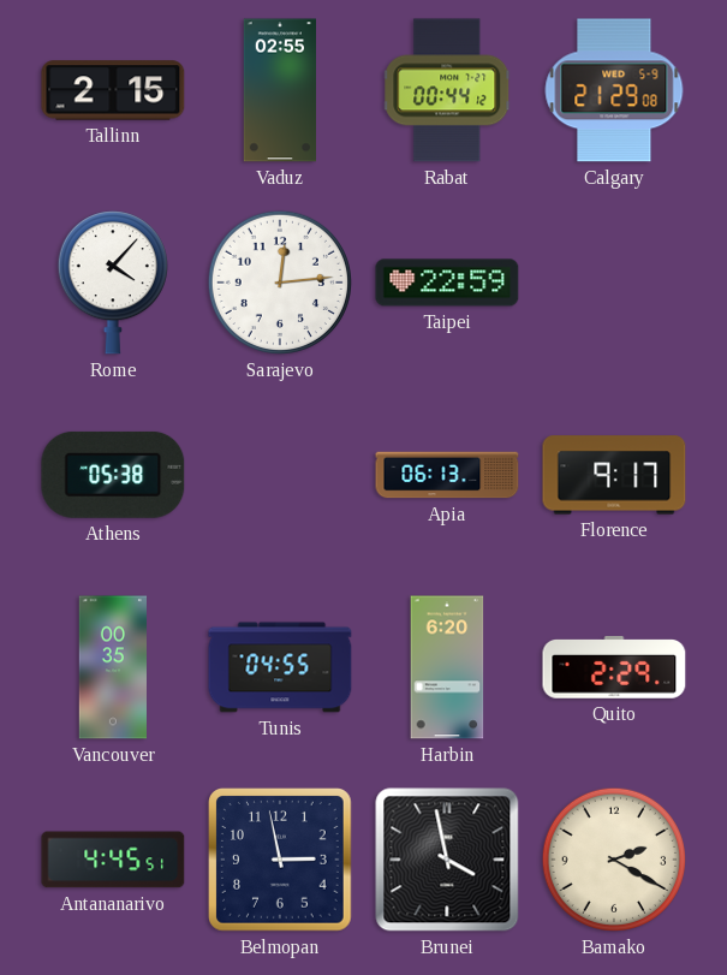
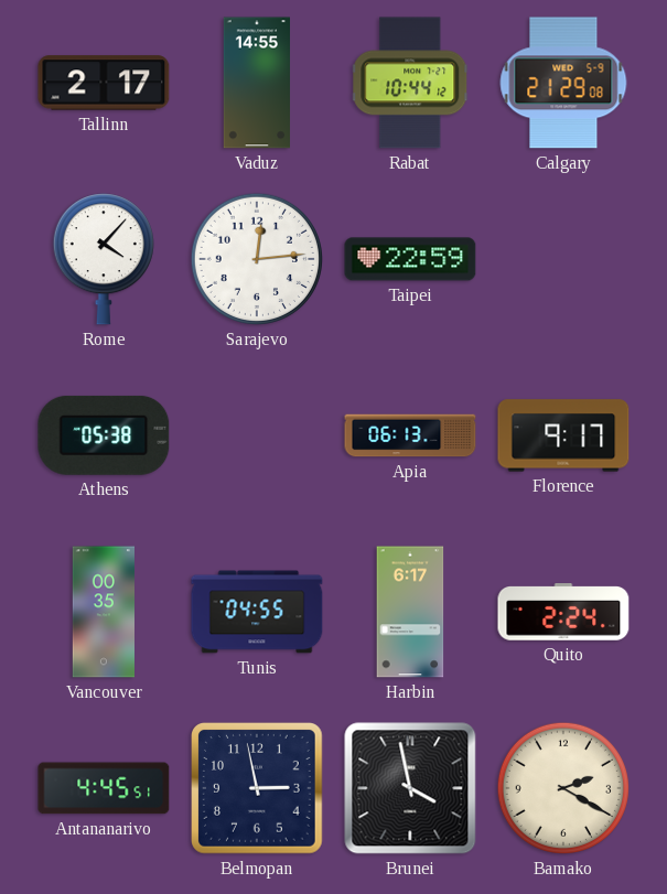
Tallinn: 2:15 -> 2:17
Vaduz: 02:55 -> 14:55
Rabat: 00:44 -> 10:44
Harbin: 6:20 -> 6:17
Quito: 2:29 -> 2:24
